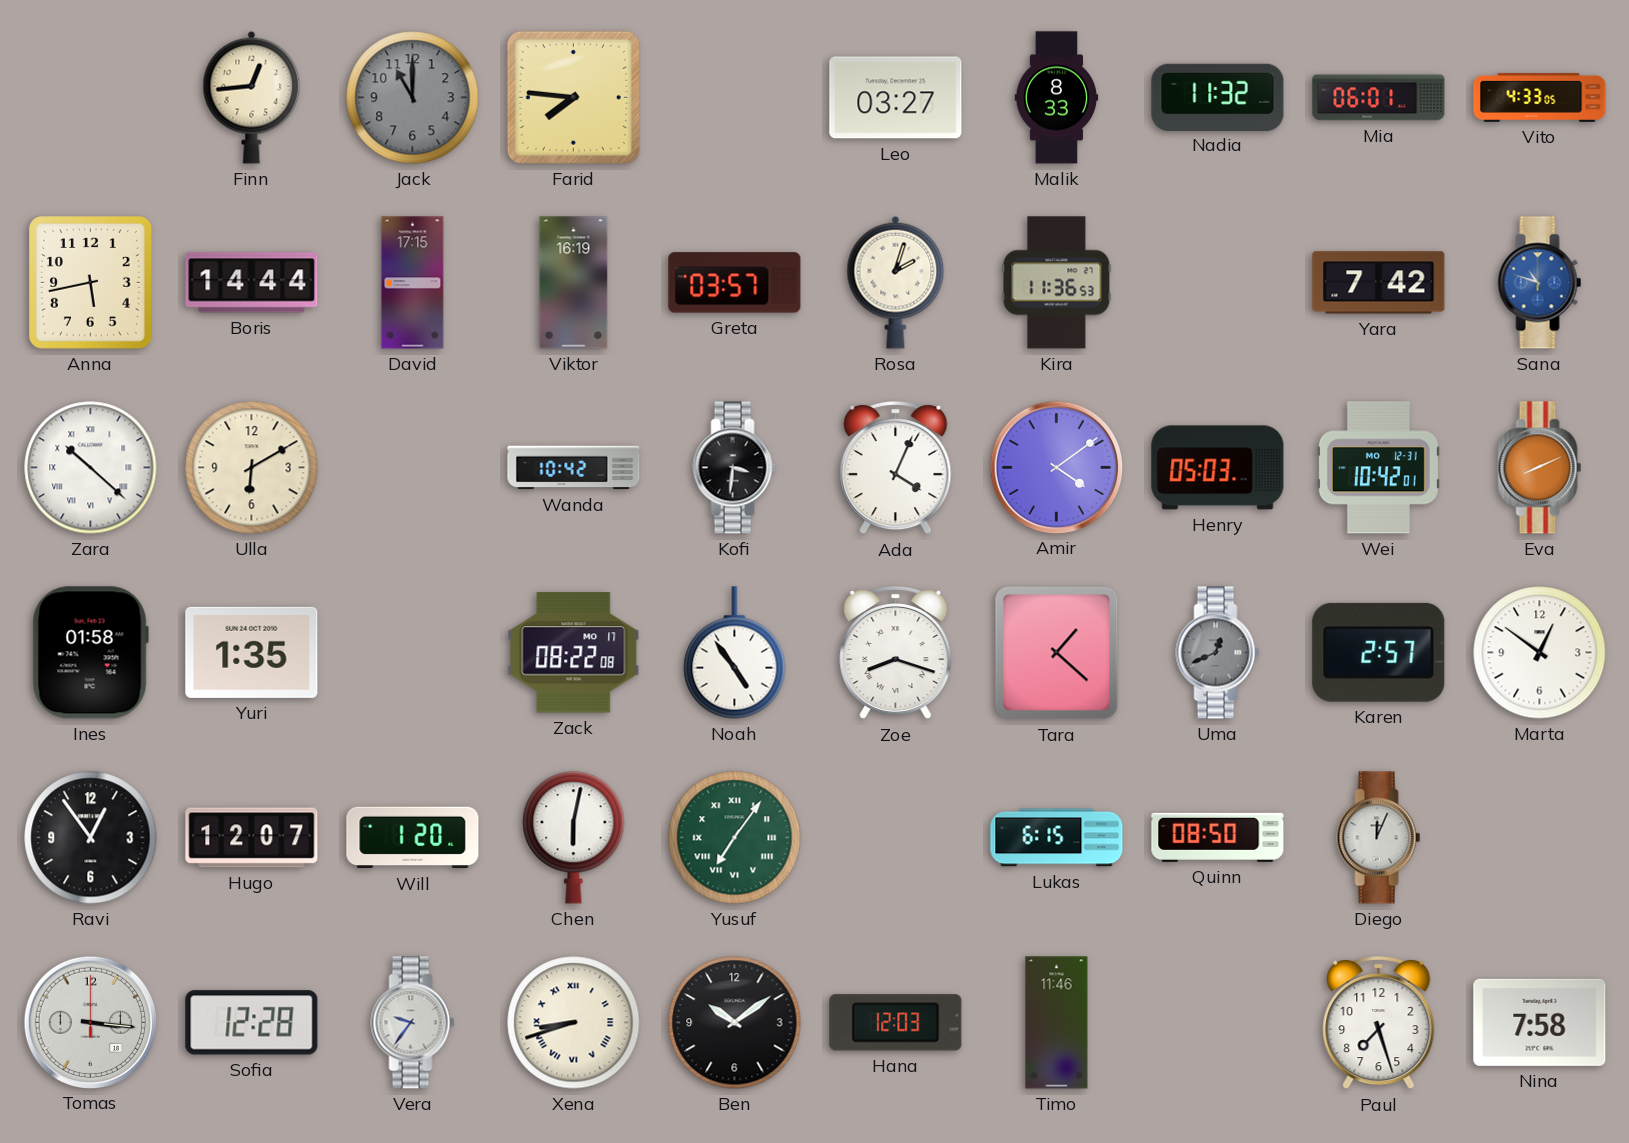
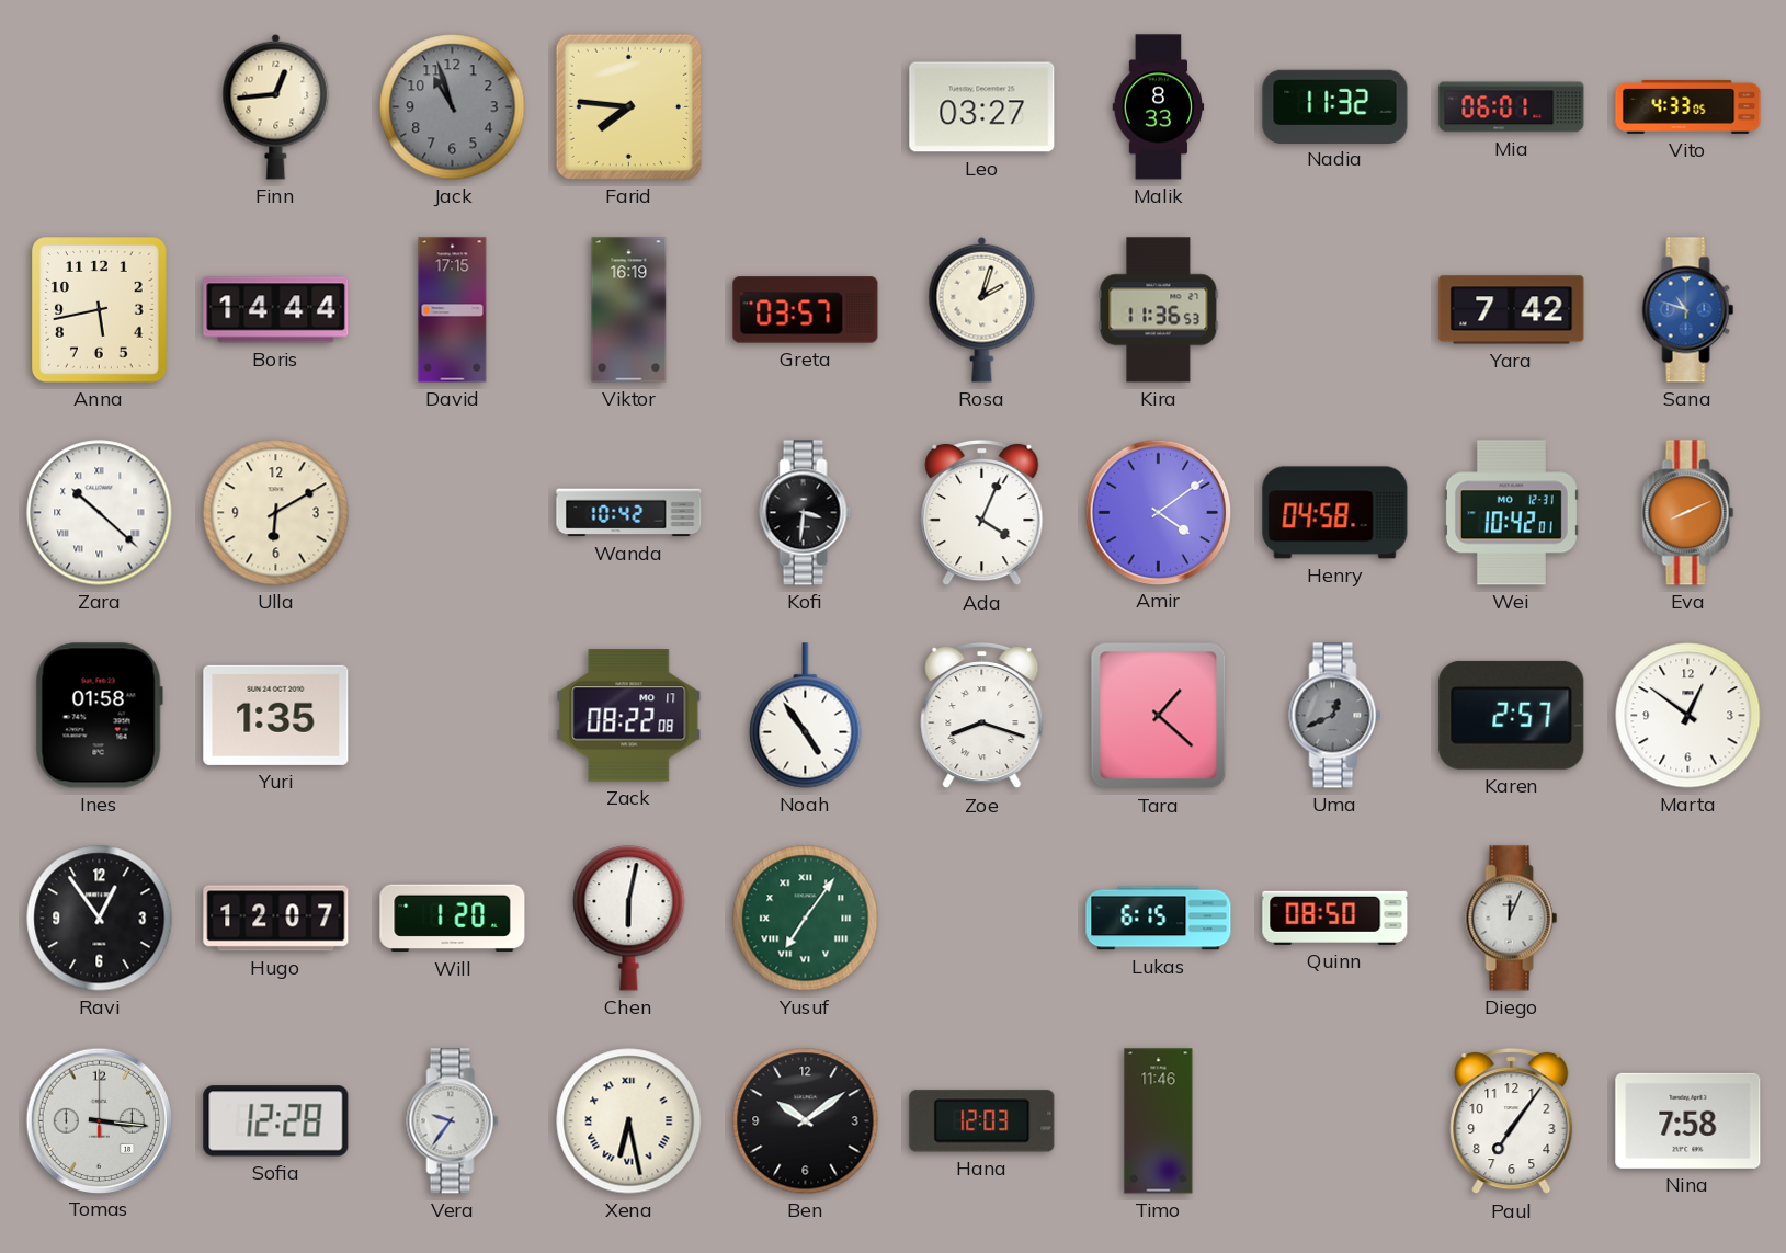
Jack: 11:00 -> 10:57
Henry: 05:03 -> 04:58
Xena: 8:42 -> 6:28
Paul: 7:27 -> 7:06
